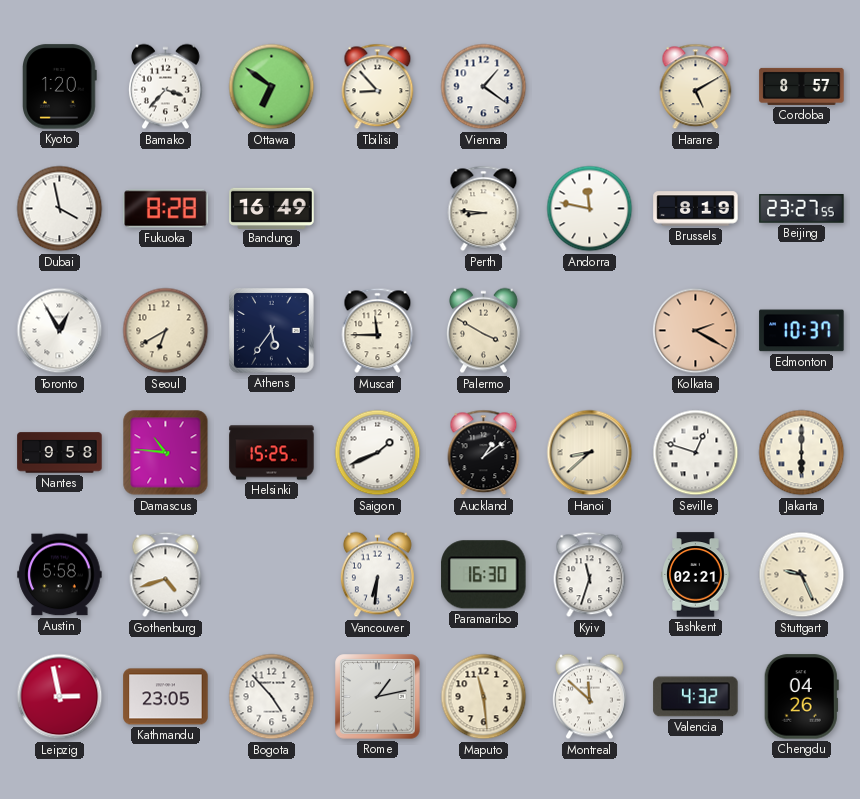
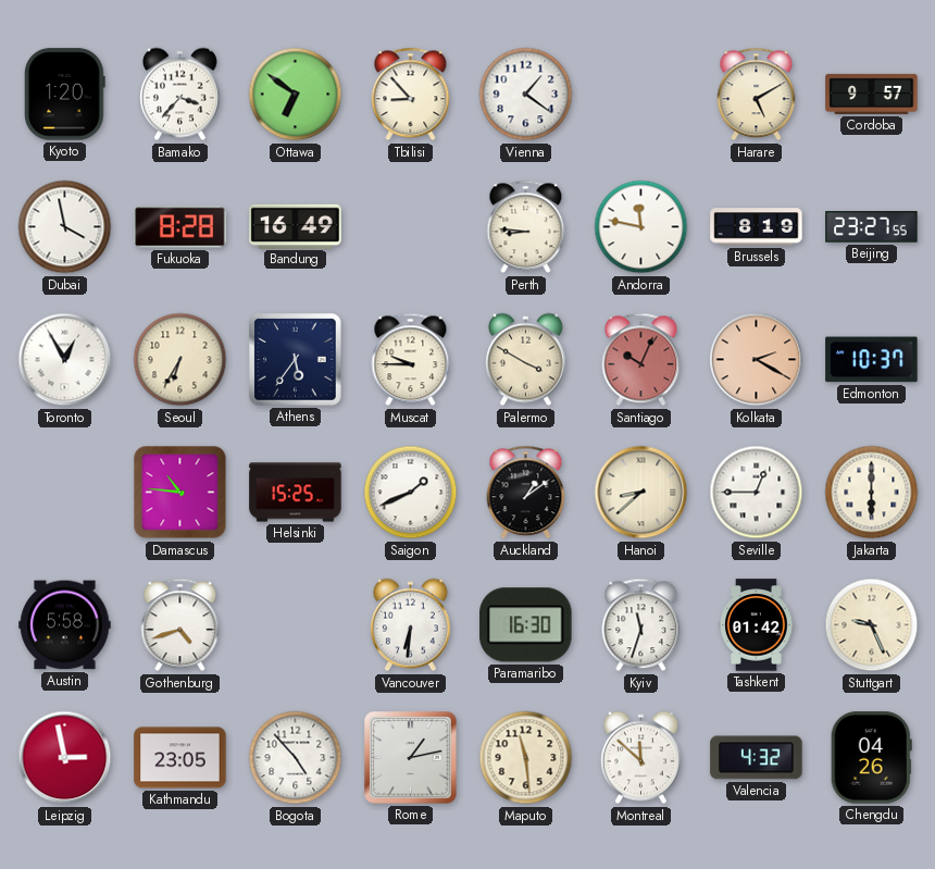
Cordoba: 8:57 -> 9:57
Seoul: 6:40 -> 6:35
Muscat: 11:45 -> 9:45
Santiago: none -> 10:04
Nantes: 9:58 -> none
Seville: 12:48 -> 12:45
Tashkent: 02:21 -> 01:42
